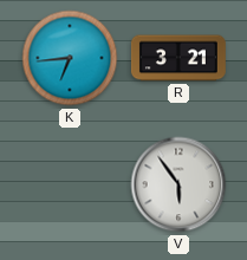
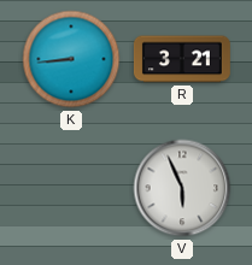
K: 6:44 -> 8:44
V: 5:54 -> 5:56
